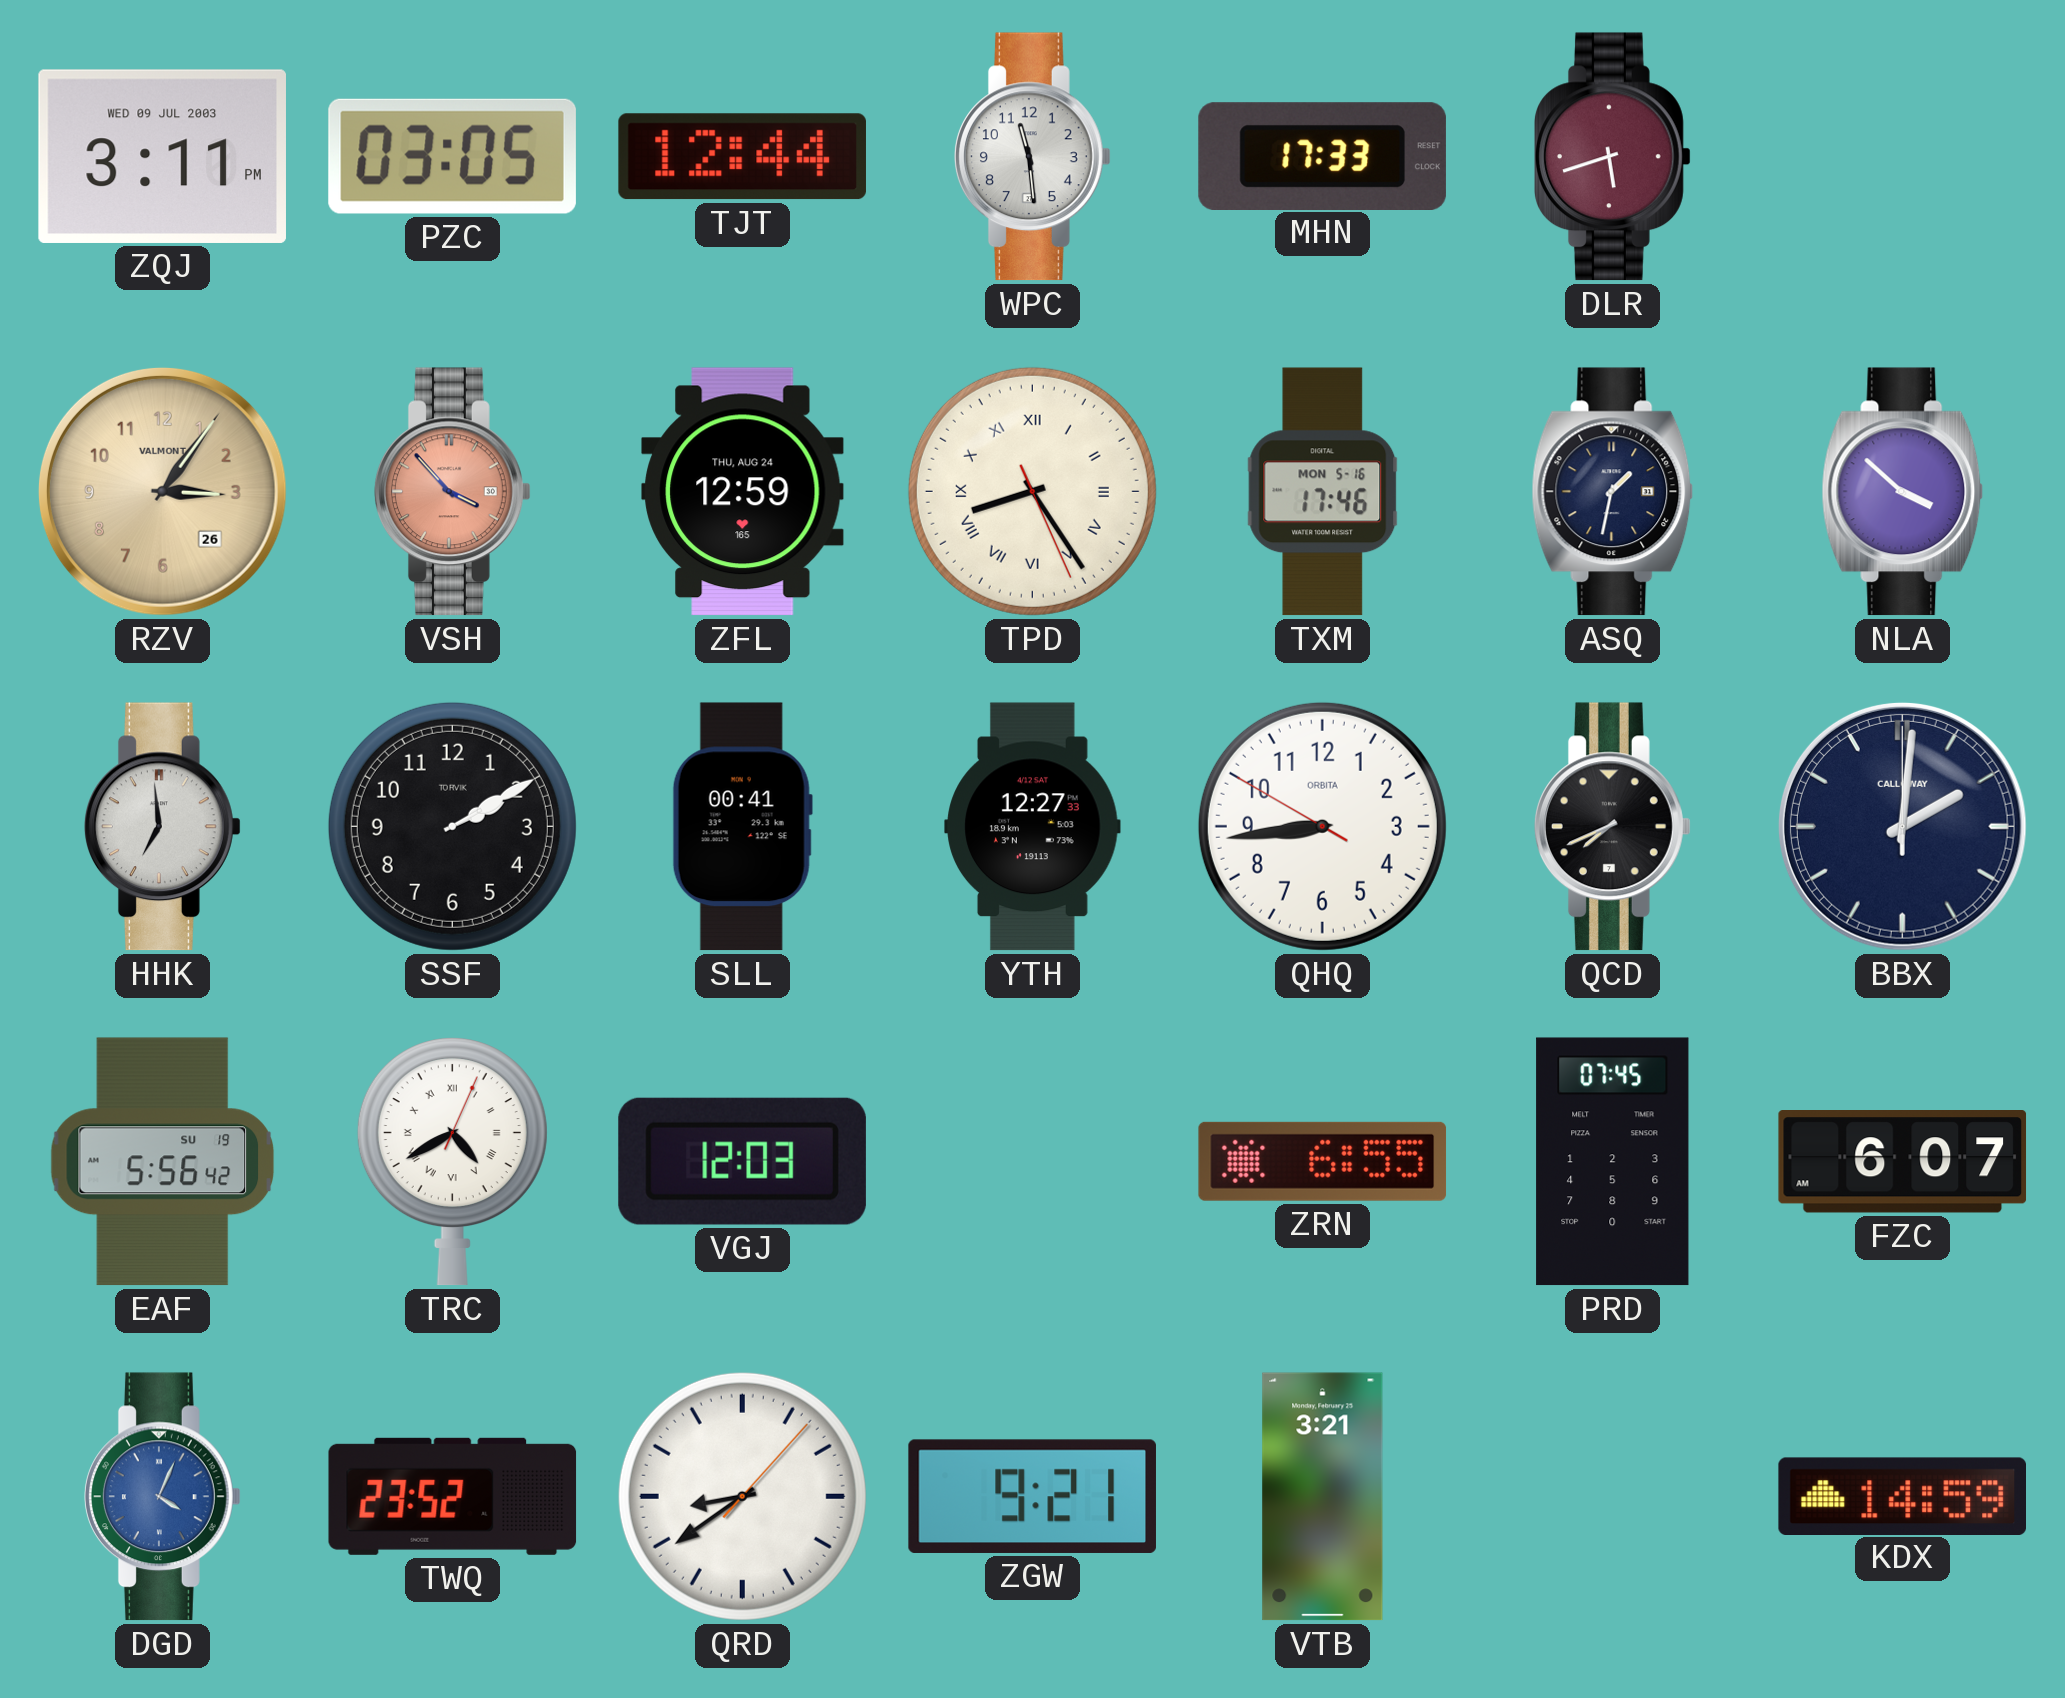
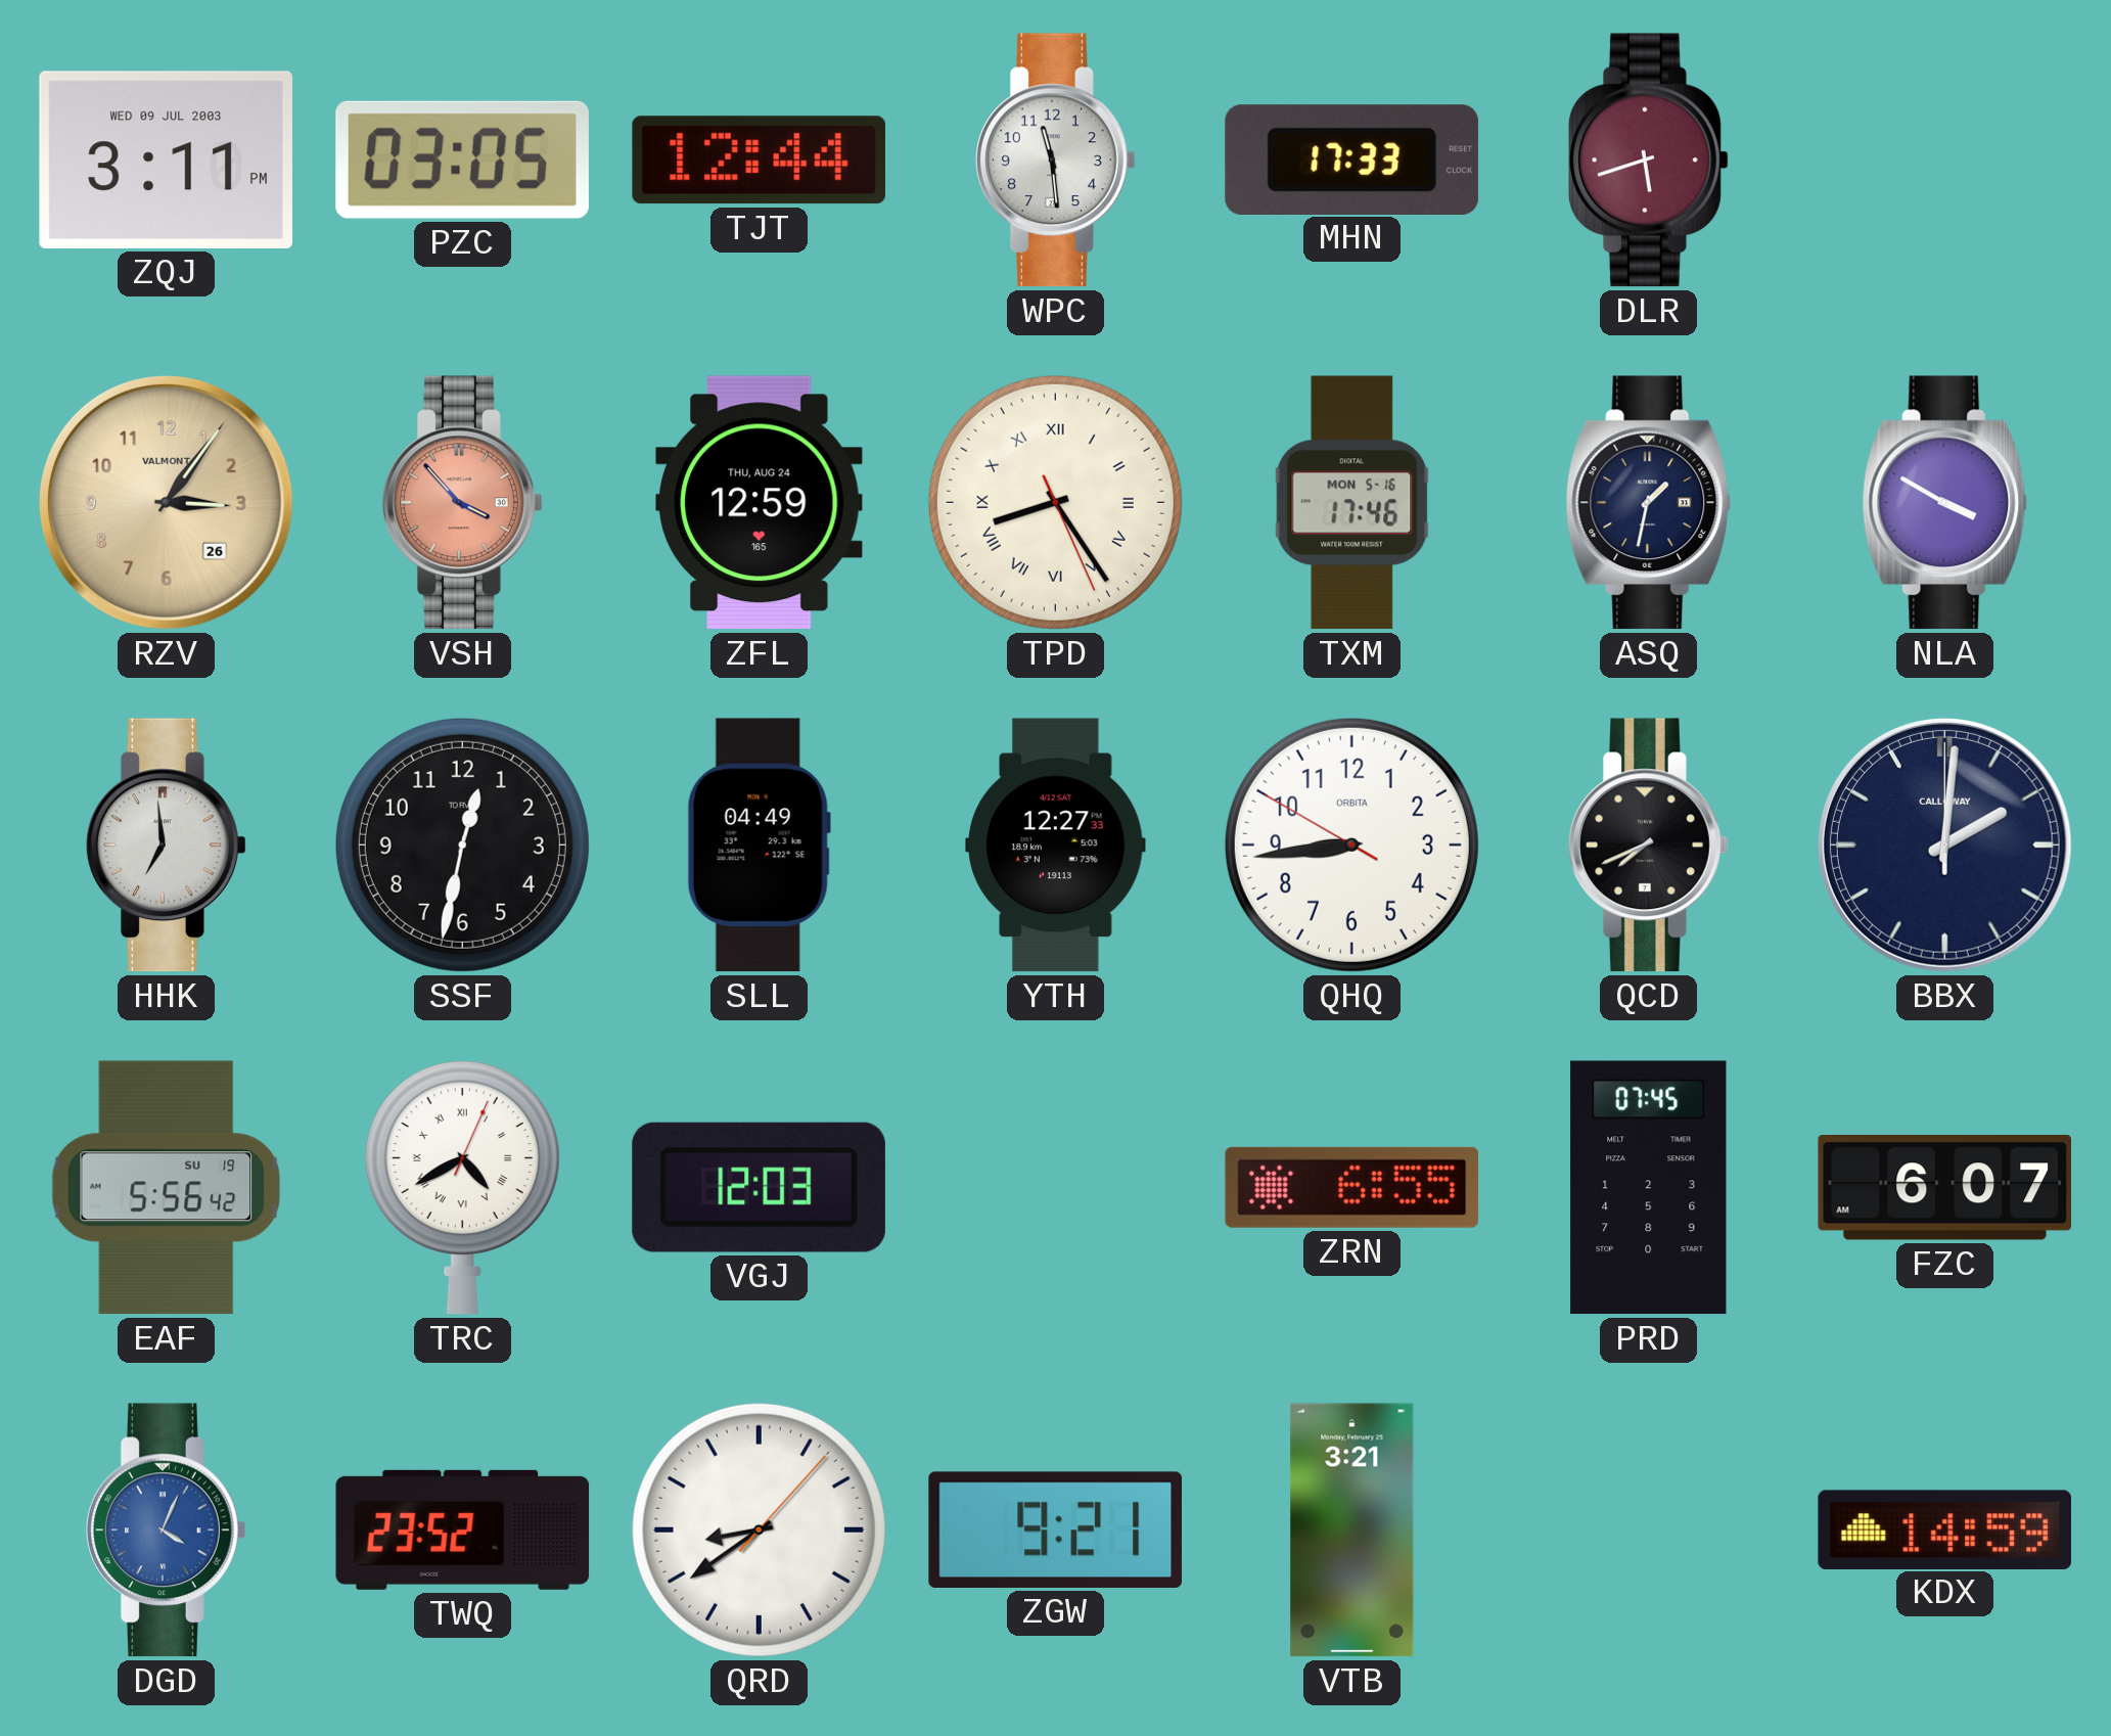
NLA: 3:52 -> 3:50
SSF: 2:10 -> 12:32
SLL: 00:41 -> 04:49
